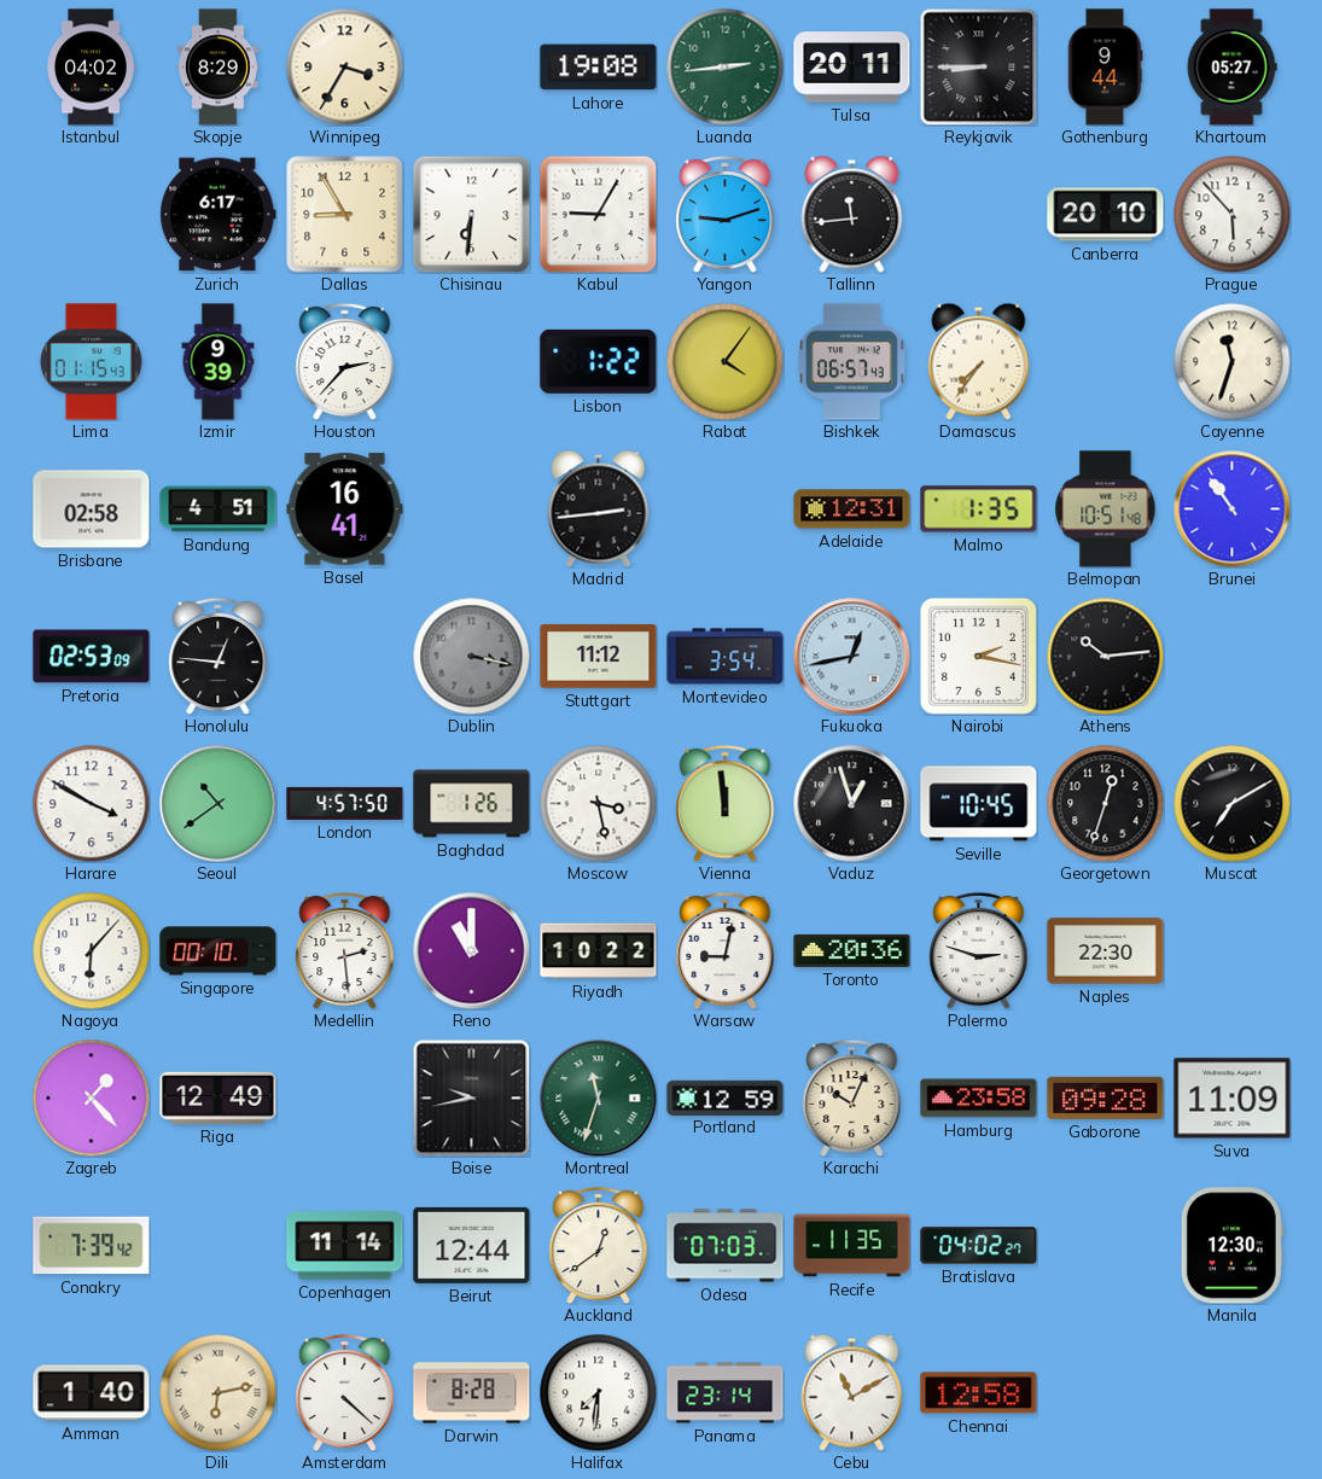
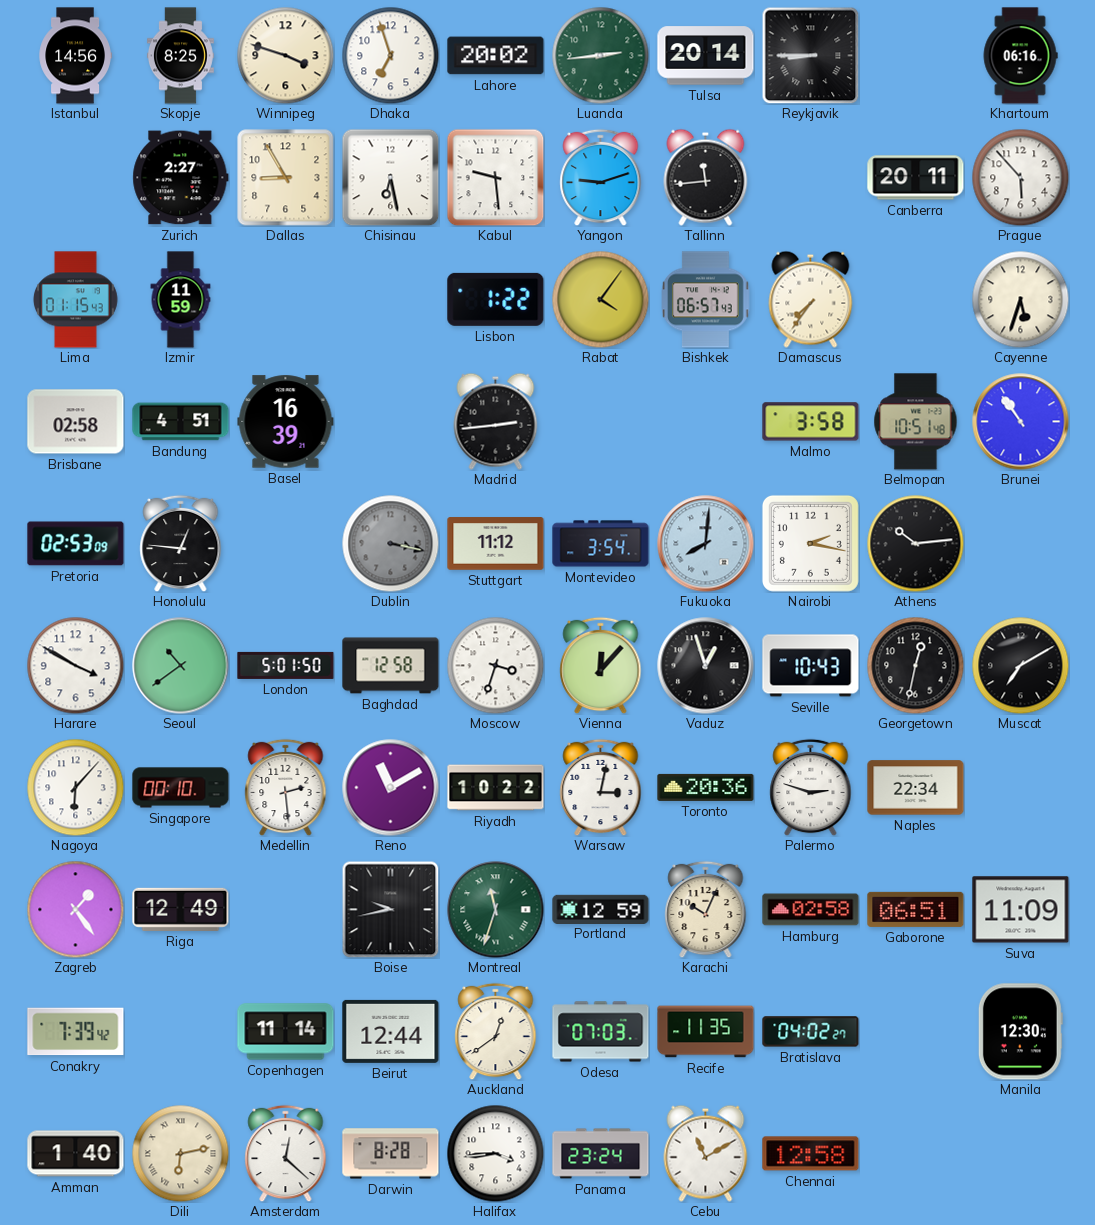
Istanbul: 04:02 -> 14:56
Skopje: 8:29 -> 8:25
Winnipeg: 3:35 -> 3:48
Dhaka: none -> 6:57
Lahore: 19:08 -> 20:02
Tulsa: 20:11 -> 20:14
Gothenburg: 9:44 -> none
Khartoum: 05:27 -> 06:16
Zurich: 6:17 -> 2:27
Chisinau: 6:31 -> 6:28
Kabul: 9:05 -> 9:29
Canberra: 20:10 -> 20:11
Izmir: 9:39 -> 11:59
Houston: 2:37 -> none
Cayenne: 11:33 -> 5:33
Basel: 16:41 -> 16:39
Adelaide: 12:31 -> none
Malmo: 1:35 -> 3:58
Fukuoka: 12:43 -> 8:01
London: 4:57 -> 5:01
Baghdad: 1:26 -> 12:58
Moscow: 3:28 -> 3:33
Vienna: 11:59 -> 12:07
Seville: 10:45 -> 10:43
Georgetown: 12:33 -> 12:32
Reno: 11:00 -> 11:10
Warsaw: 9:02 -> 3:02
Naples: 22:30 -> 22:34
Zagreb: 1:23 -> 1:24
Hamburg: 23:58 -> 02:58
Gaborone: 09:28 -> 06:51
Amsterdam: 4:22 -> 12:22
Halifax: 7:31 -> 3:44
Panama: 23:14 -> 23:24
